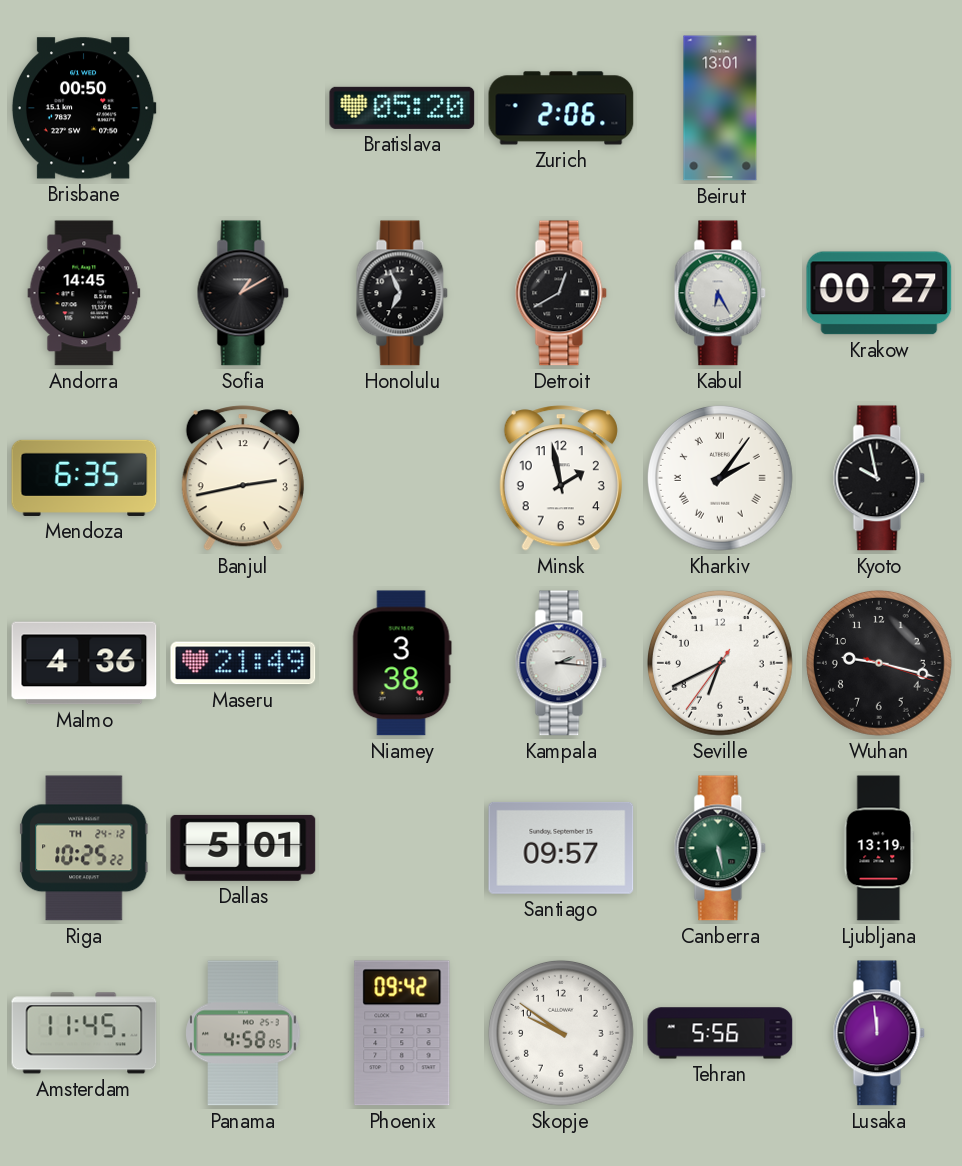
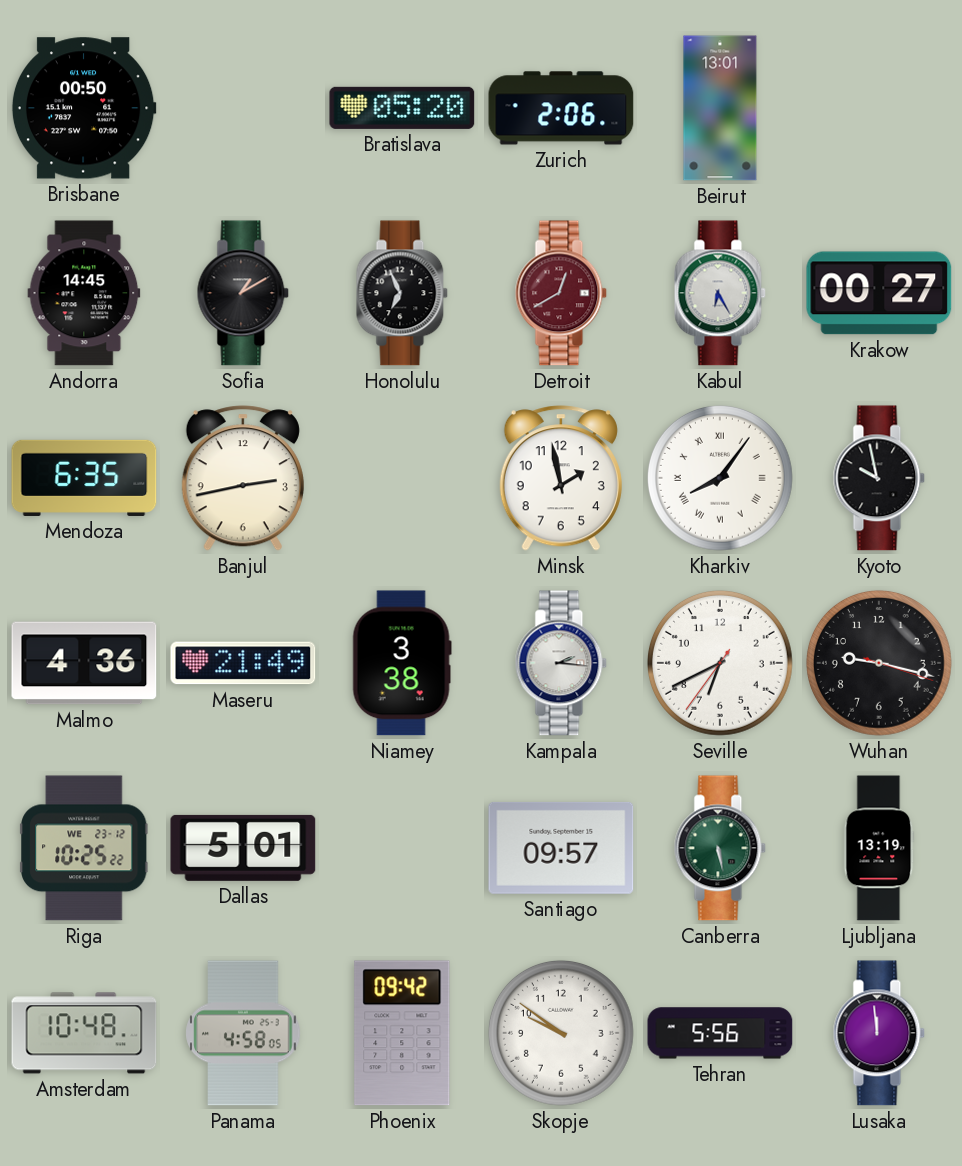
Detroit dial: black -> burgundy
Kharkiv: 2:06 -> 8:06
Riga date: TH 24-12 -> WE 23-12
Amsterdam: 11:45 -> 10:48
